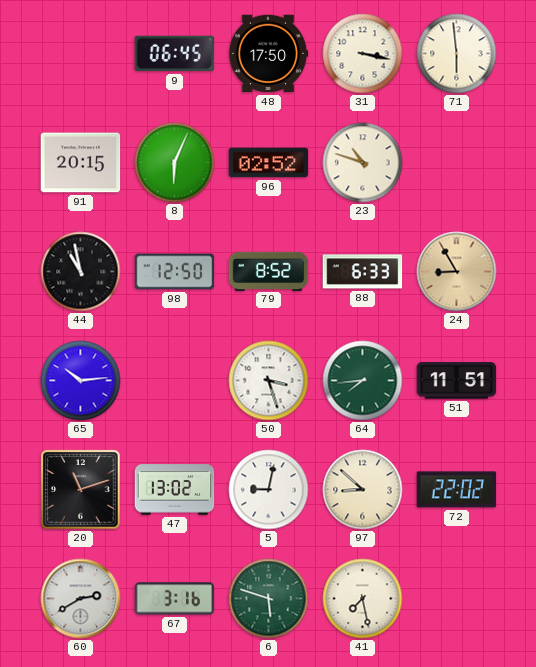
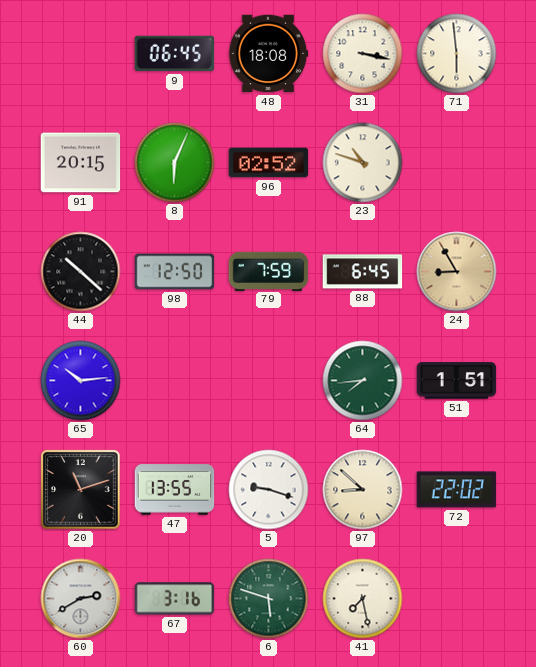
48: 17:50 -> 18:08
44: 10:58 -> 10:22
79: 8:52 -> 7:59
88: 6:33 -> 6:45
50: 3:27 -> none
51: 11:51 -> 1:51
47: 13:02 -> 13:55
5: 9:02 -> 9:18
